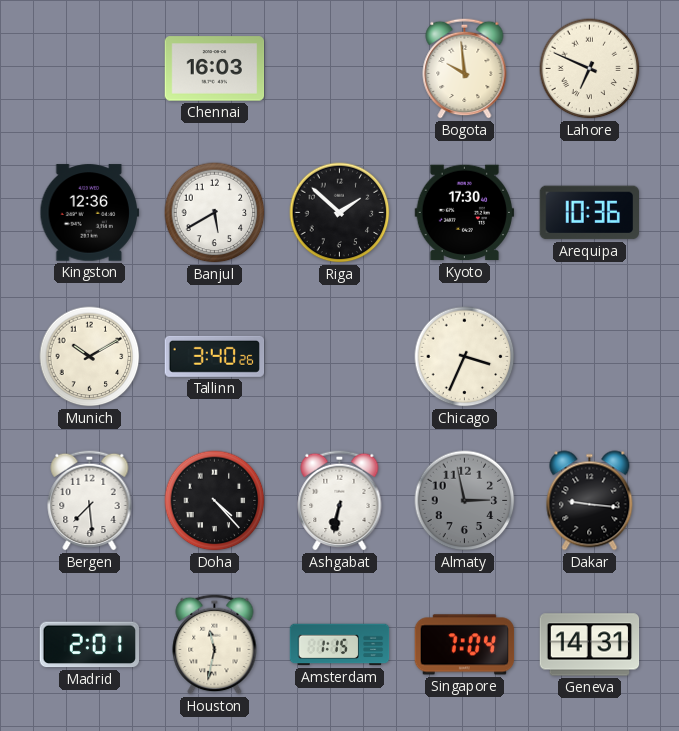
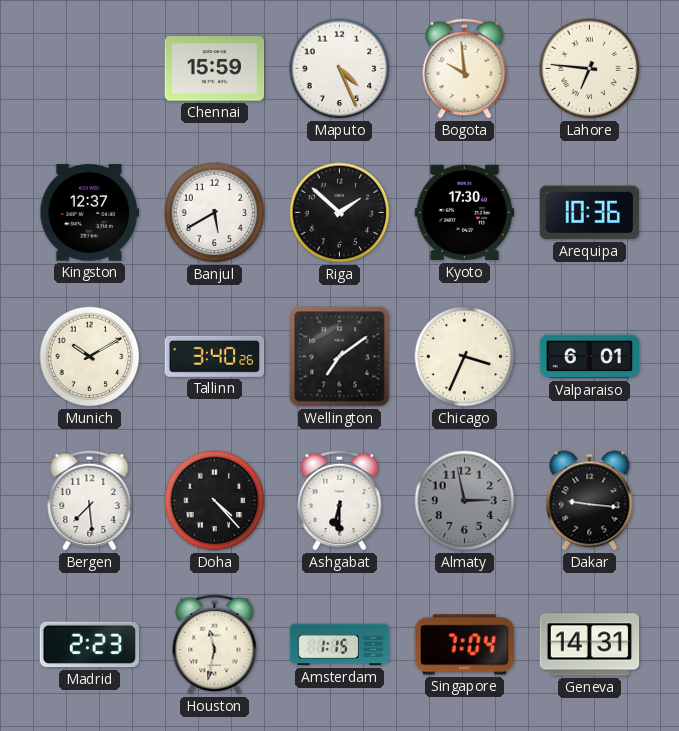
Chennai: 16:03 -> 15:59
Maputo: none -> 4:26
Lahore: 6:49 -> 6:46
Kingston: 12:36 -> 12:37
Wellington: none -> 7:09
Valparaiso: none -> 6:01
Ashgabat: 6:32 -> 6:30
Madrid: 2:01 -> 2:23
